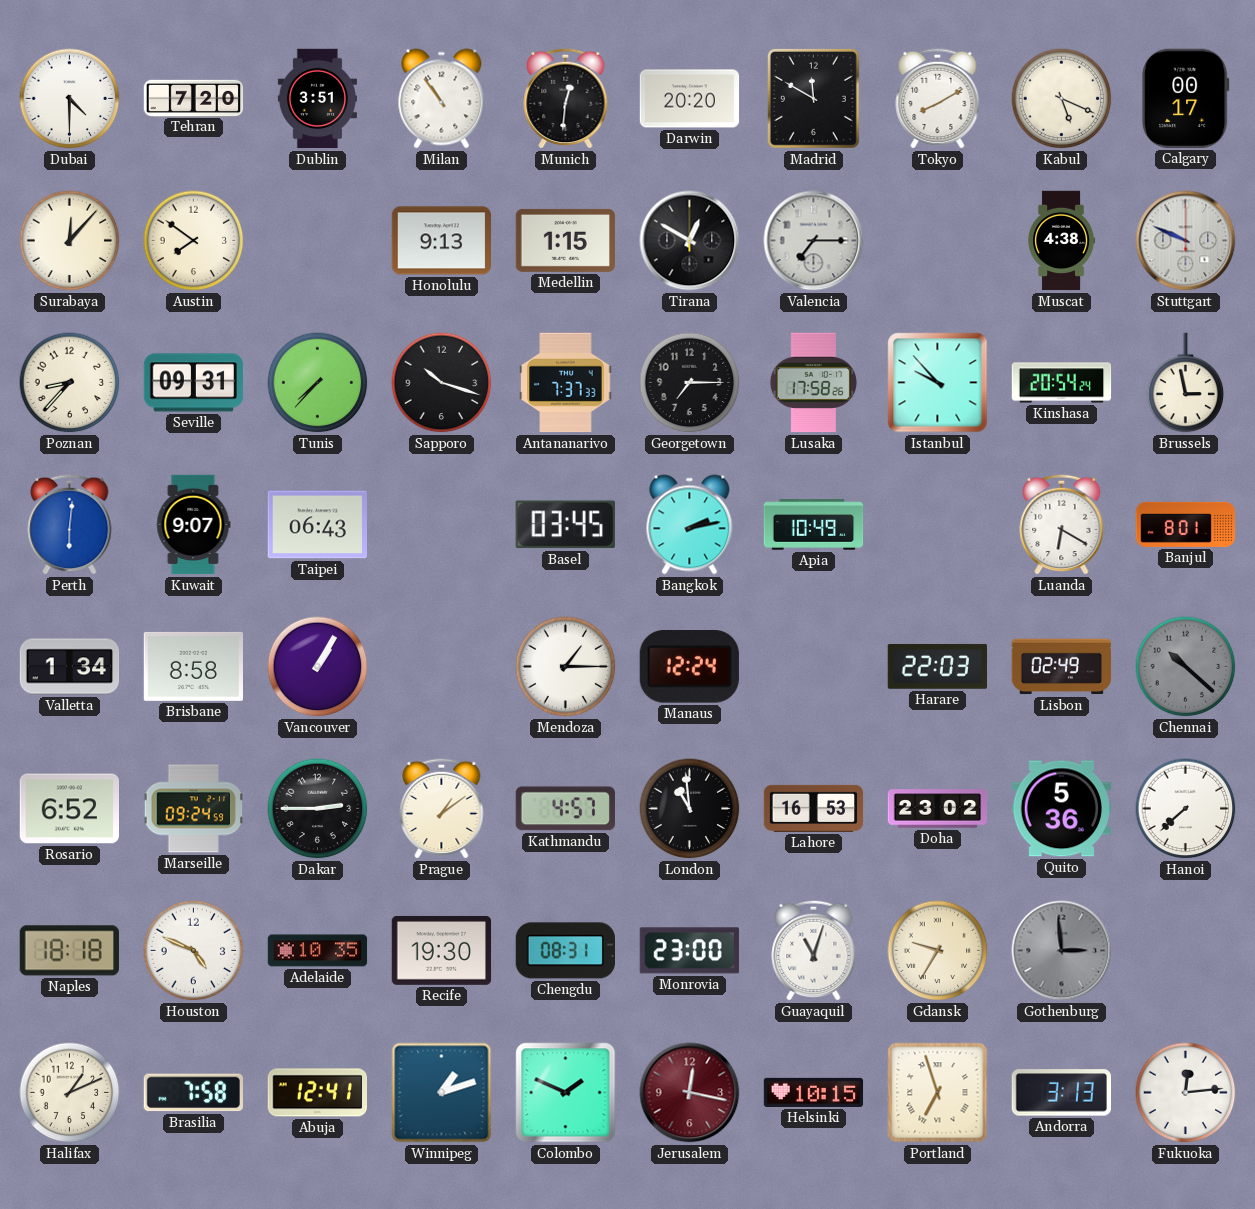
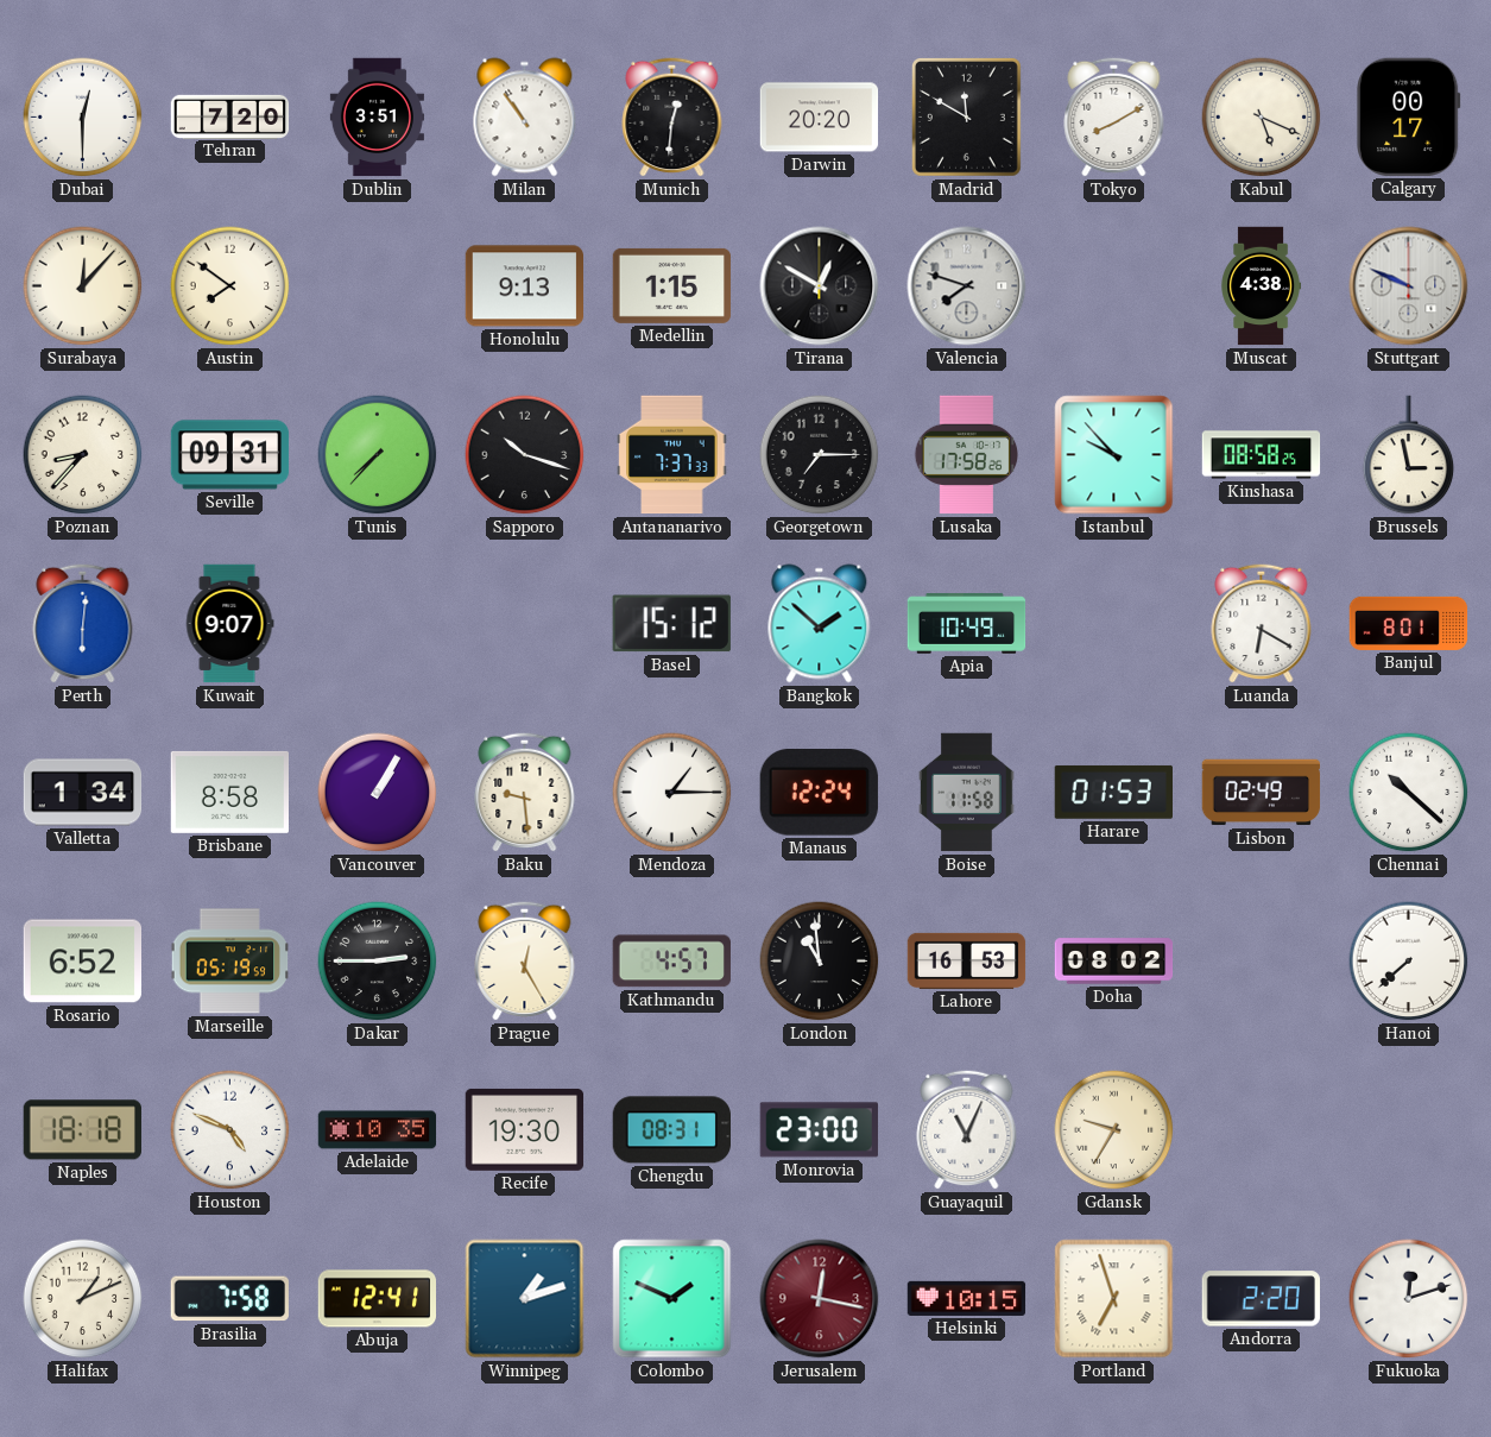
Dubai: 4:30 -> 12:30
Valencia: 7:15 -> 7:48
Kinshasa: 20:54 -> 08:58
Taipei: 06:43 -> none
Basel: 03:45 -> 15:12
Bangkok: 2:13 -> 1:52
Baku: none -> 9:29
Boise: none -> 11:58
Harare: 22:03 -> 01:53
Chennai dial: grey -> white
Marseille: 09:24 -> 05:19
Prague: 1:09 -> 12:25
Doha: 23:02 -> 08:02
Quito: 5:36 -> none
Guayaquil: 11:03 -> 11:04
Gothenburg: 2:59 -> none
Andorra: 3:13 -> 2:20
Fukuoka: 12:14 -> 12:12
